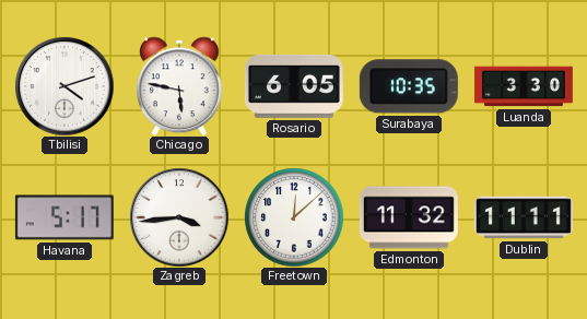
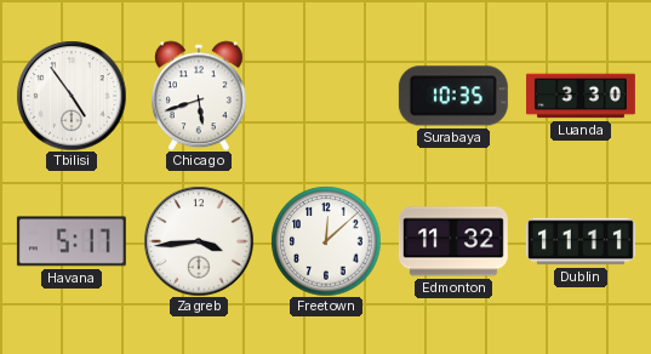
Tbilisi: 4:12 -> 4:54
Chicago: 5:47 -> 5:42
Rosario: 6:05 -> none
